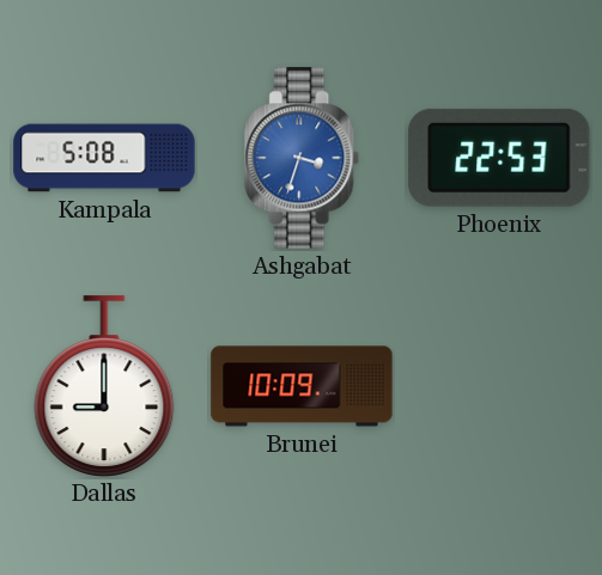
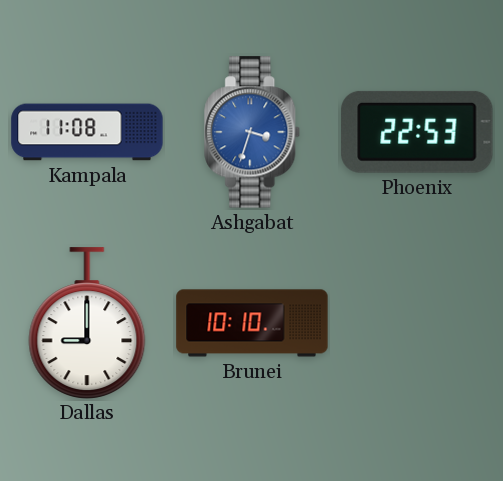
Kampala: 5:08 -> 11:08
Brunei: 10:09 -> 10:10
